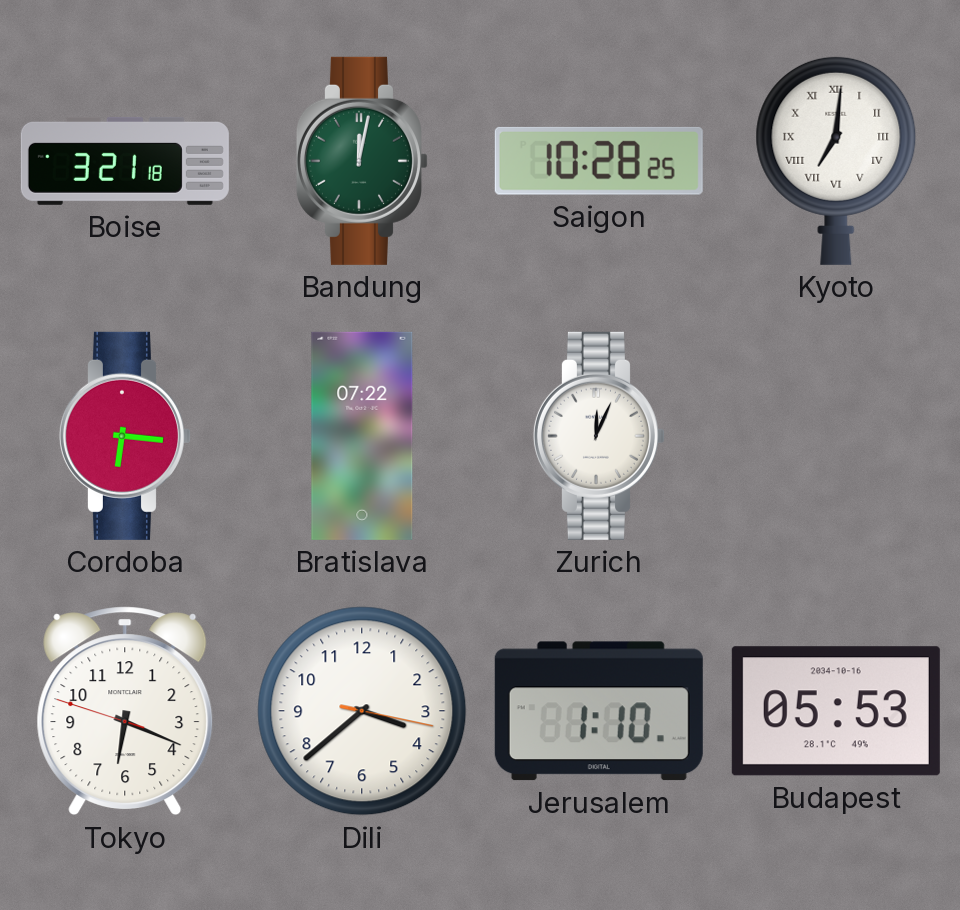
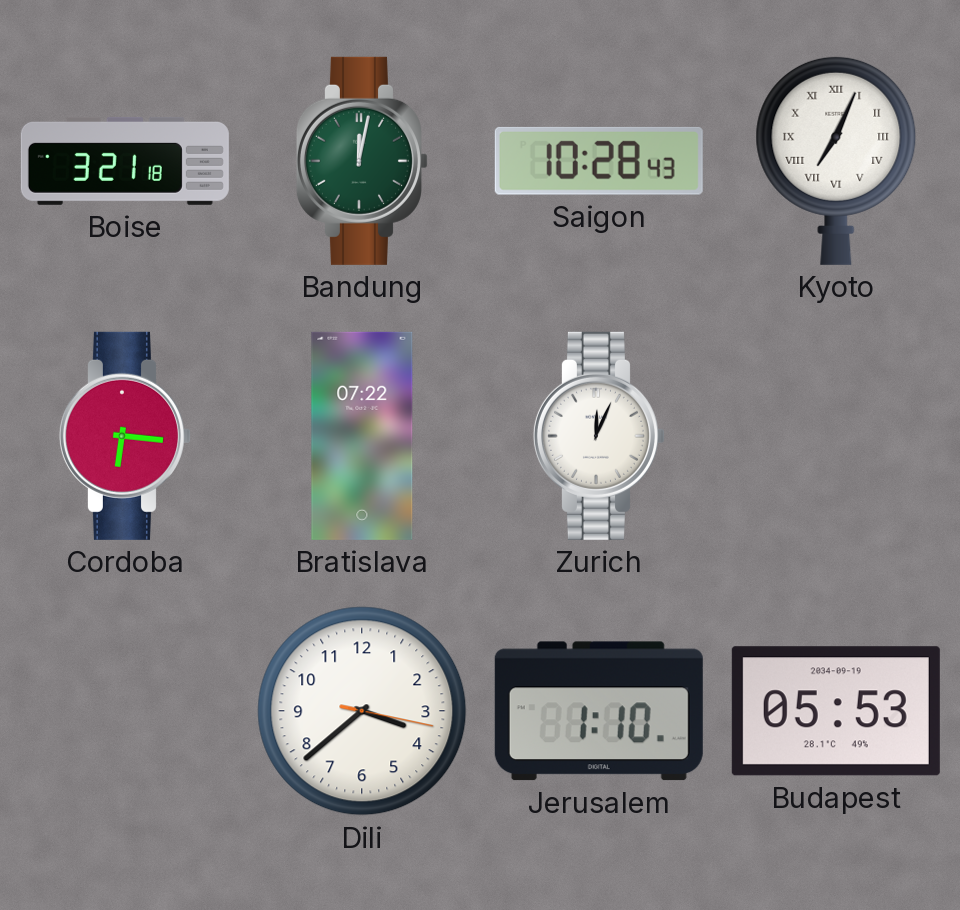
Saigon: 10:28:25 -> 10:28:43
Kyoto: 7:01 -> 7:04
Tokyo: 6:18 -> none
Budapest date: 2034-10-16 -> 2034-09-19
